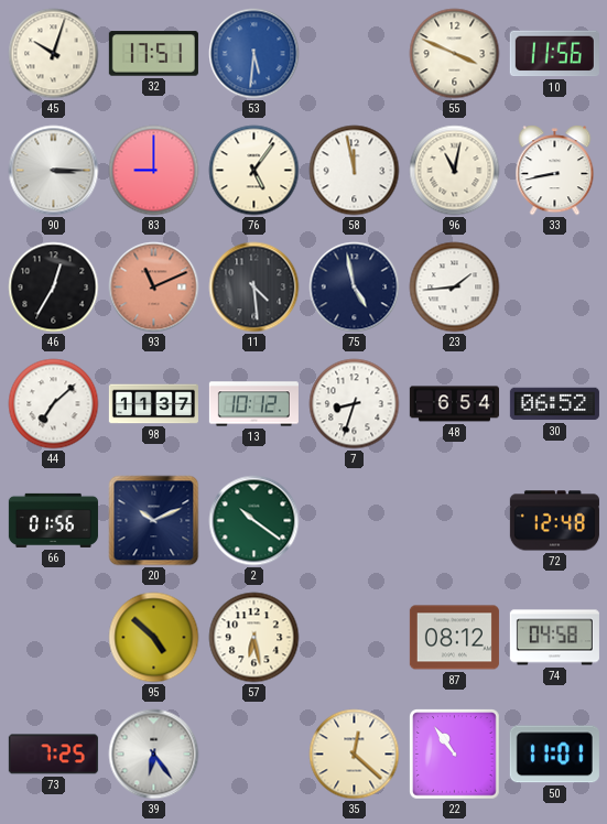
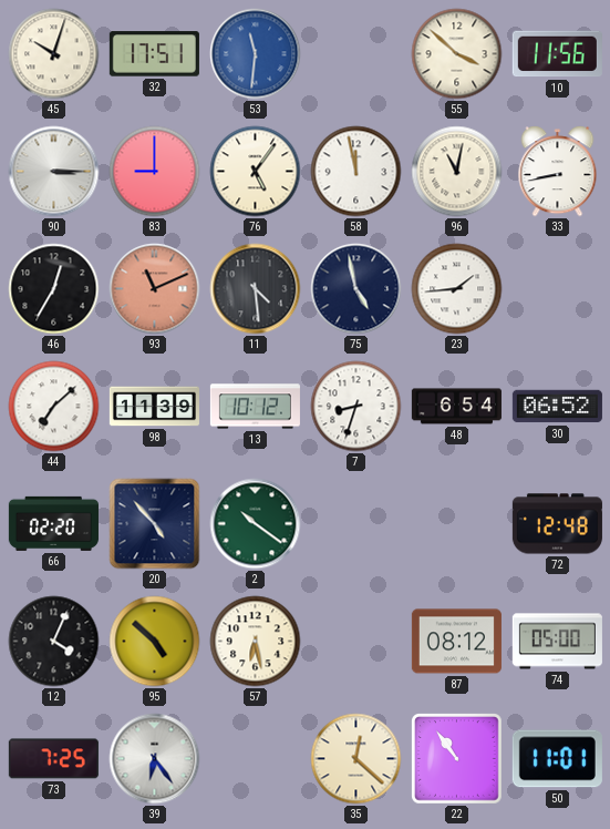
53: 5:31 -> 11:31
55: 3:49 -> 3:52
98: 11:37 -> 11:39
66: 01:56 -> 02:20
20: 10:11 -> 4:53
12: none -> 4:04
74: 04:58 -> 05:00
